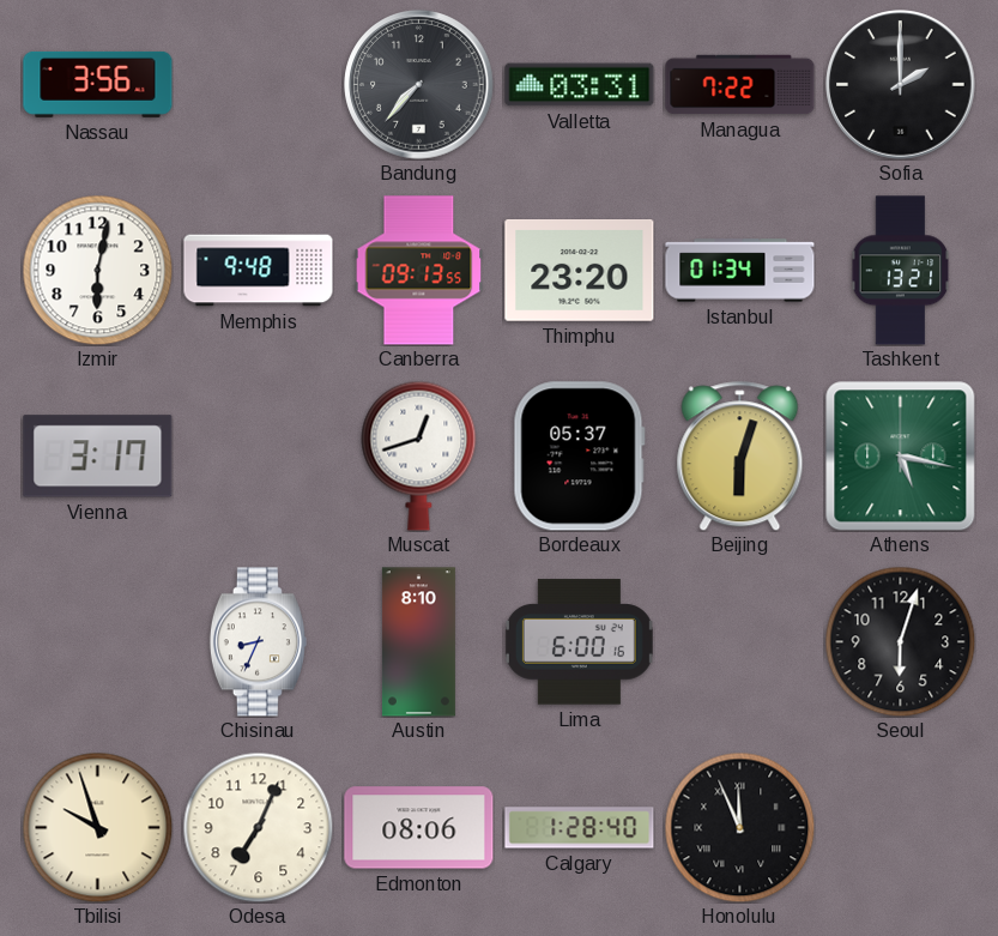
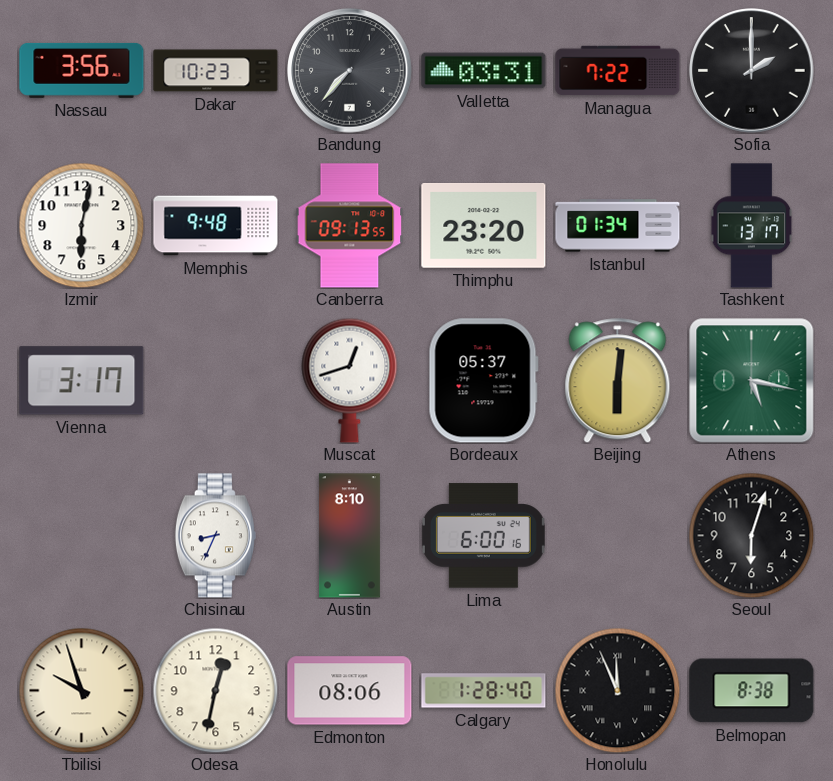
Dakar: none -> 10:23
Tashkent: 13:21 -> 13:17
Beijing: 6:03 -> 6:01
Odesa: 7:04 -> 12:32
Belmopan: none -> 8:38
